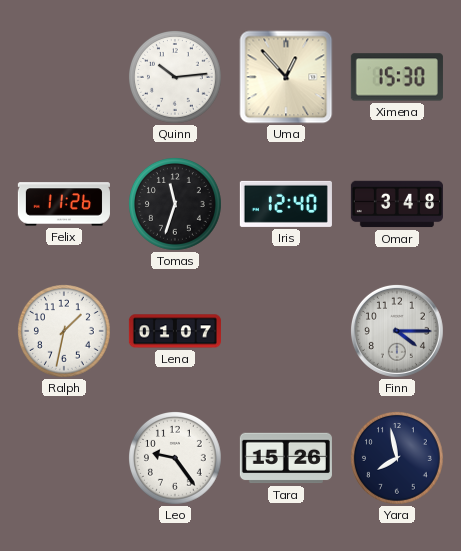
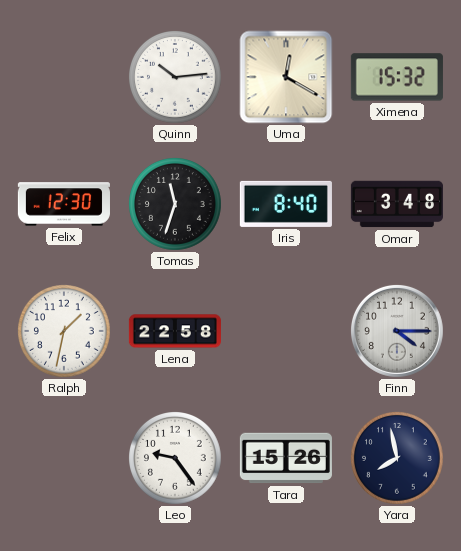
Uma: 12:53 -> 12:20
Ximena: 15:30 -> 15:32
Felix: 11:26 -> 12:30
Iris: 12:40 -> 8:40
Lena: 01:07 -> 22:58
